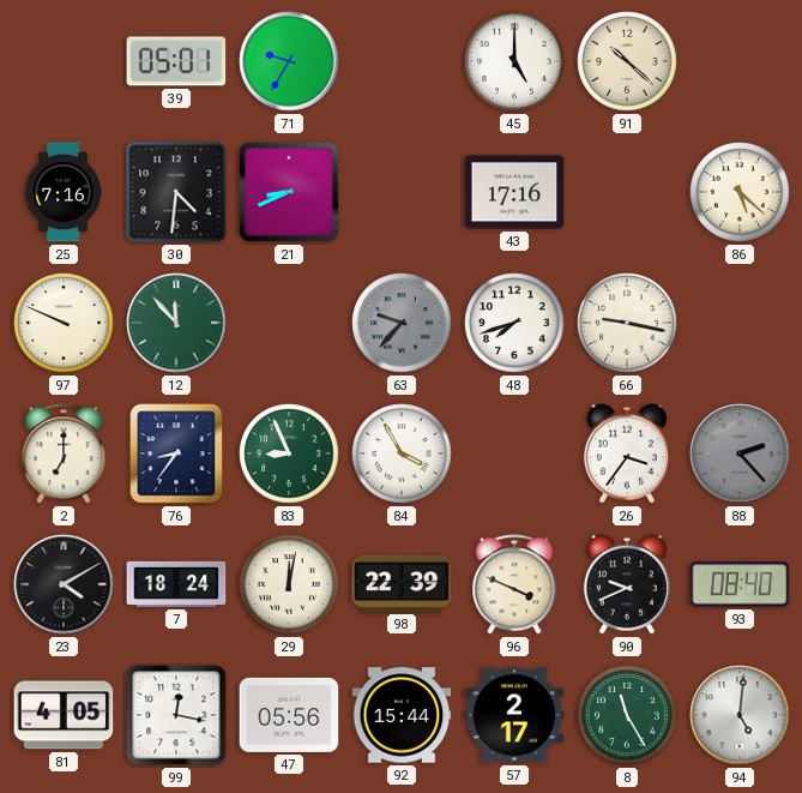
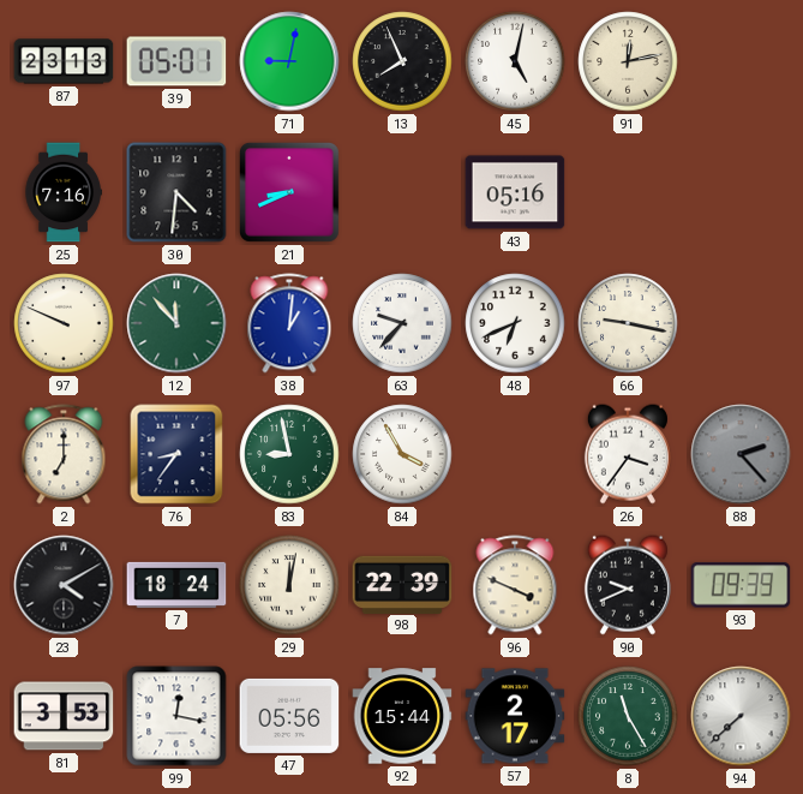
87: none -> 23:13
71: 9:35 -> 9:02
13: none -> 7:56
45: 5:00 -> 5:02
91: 10:22 -> 12:13
43: 17:16 -> 05:16
86: 5:22 -> none
38: none -> 1:01
63 dial: grey -> white
48: 7:42 -> 6:41
83: 8:56 -> 8:58
93: 08:40 -> 09:39
81: 4:05 -> 3:53
94: 5:01 -> 7:38
